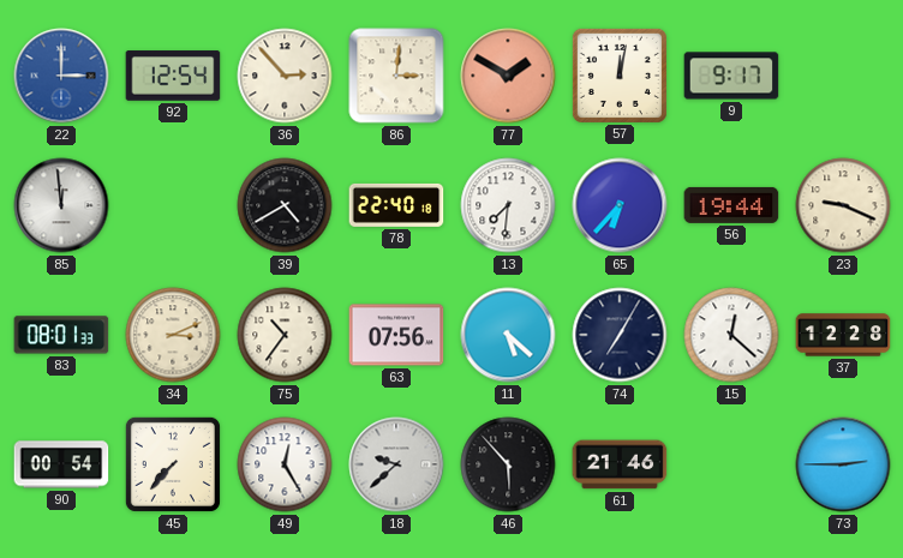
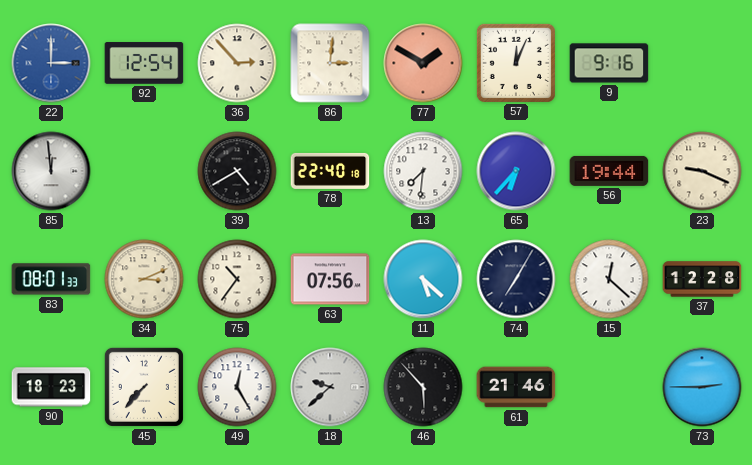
57: 12:02 -> 12:04
9: 9:17 -> 9:16
90: 00:54 -> 18:23
